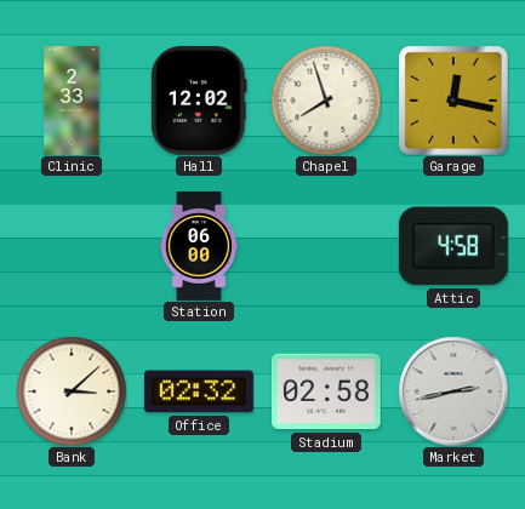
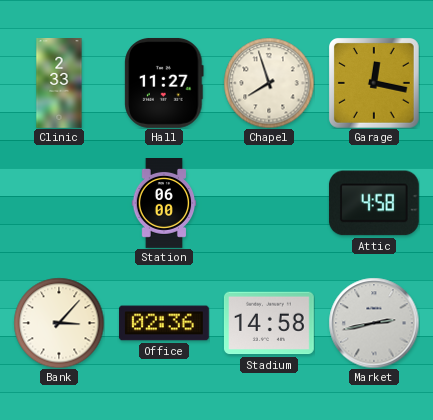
Hall: 12:02 -> 11:27
Bank: 3:08 -> 3:07
Office: 02:32 -> 02:36
Stadium: 02:58 -> 14:58
